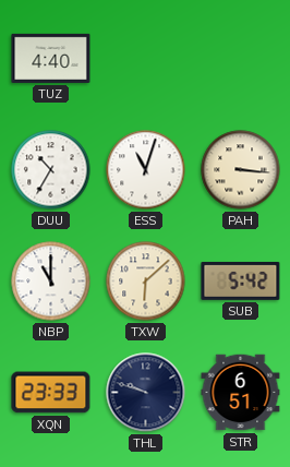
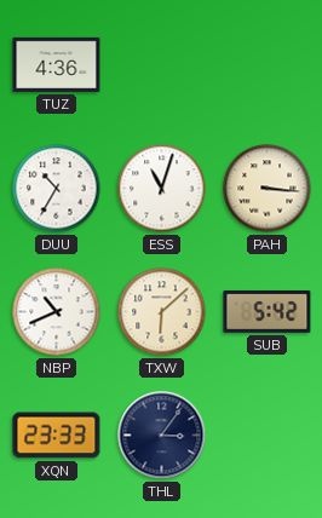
TUZ: 4:40 -> 4:36
NBP: 11:00 -> 10:41
THL: 9:48 -> 3:06
STR: 6:51 -> none
